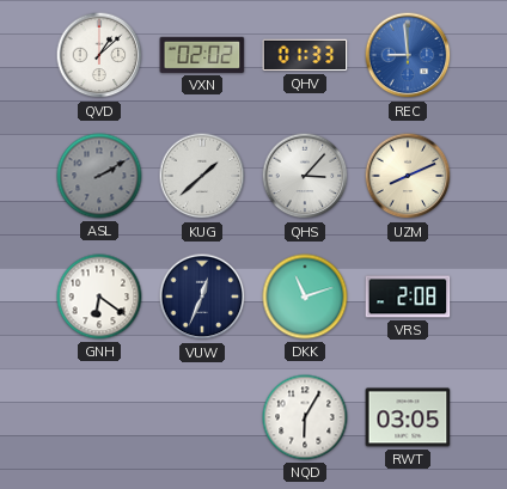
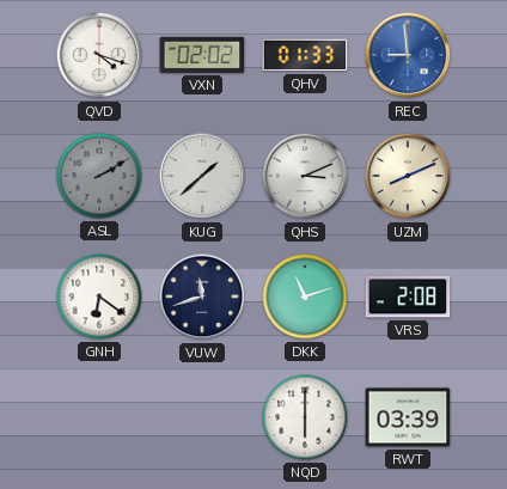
QVD: 1:08 -> 4:18
QHS: 3:07 -> 3:11
VUW: 12:34 -> 11:42
NQD: 6:05 -> 6:00
RWT: 03:05 -> 03:39
